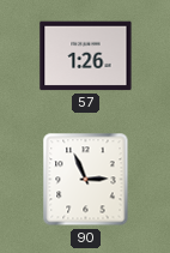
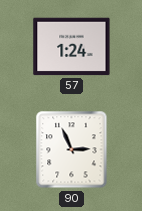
57: 1:26 -> 1:24
